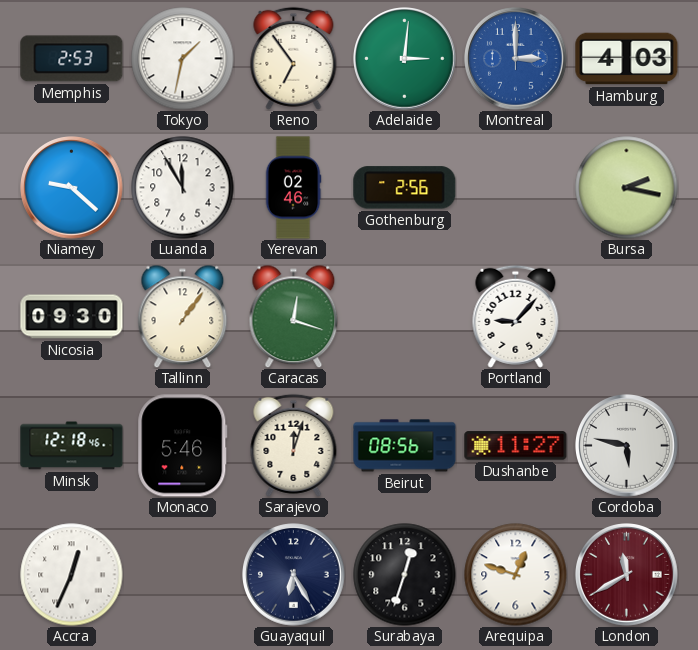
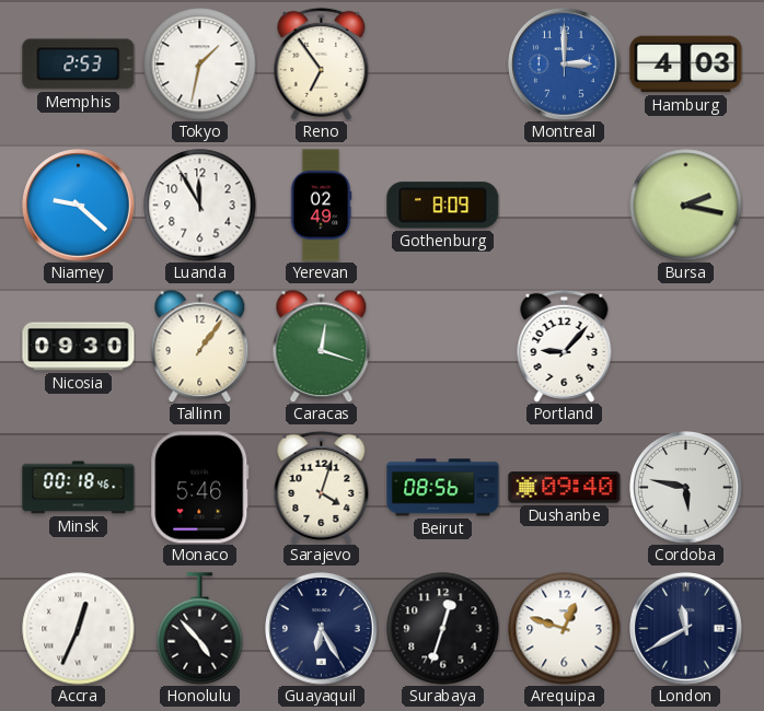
Adelaide: 3:01 -> none
Yerevan: 02:46 -> 02:49
Gothenburg: 2:56 -> 8:09
Minsk: 12:18 -> 00:18
Sarajevo: 12:03 -> 4:03
Dushanbe: 11:27 -> 09:40
Honolulu: none -> 4:53
London dial: burgundy -> navy
